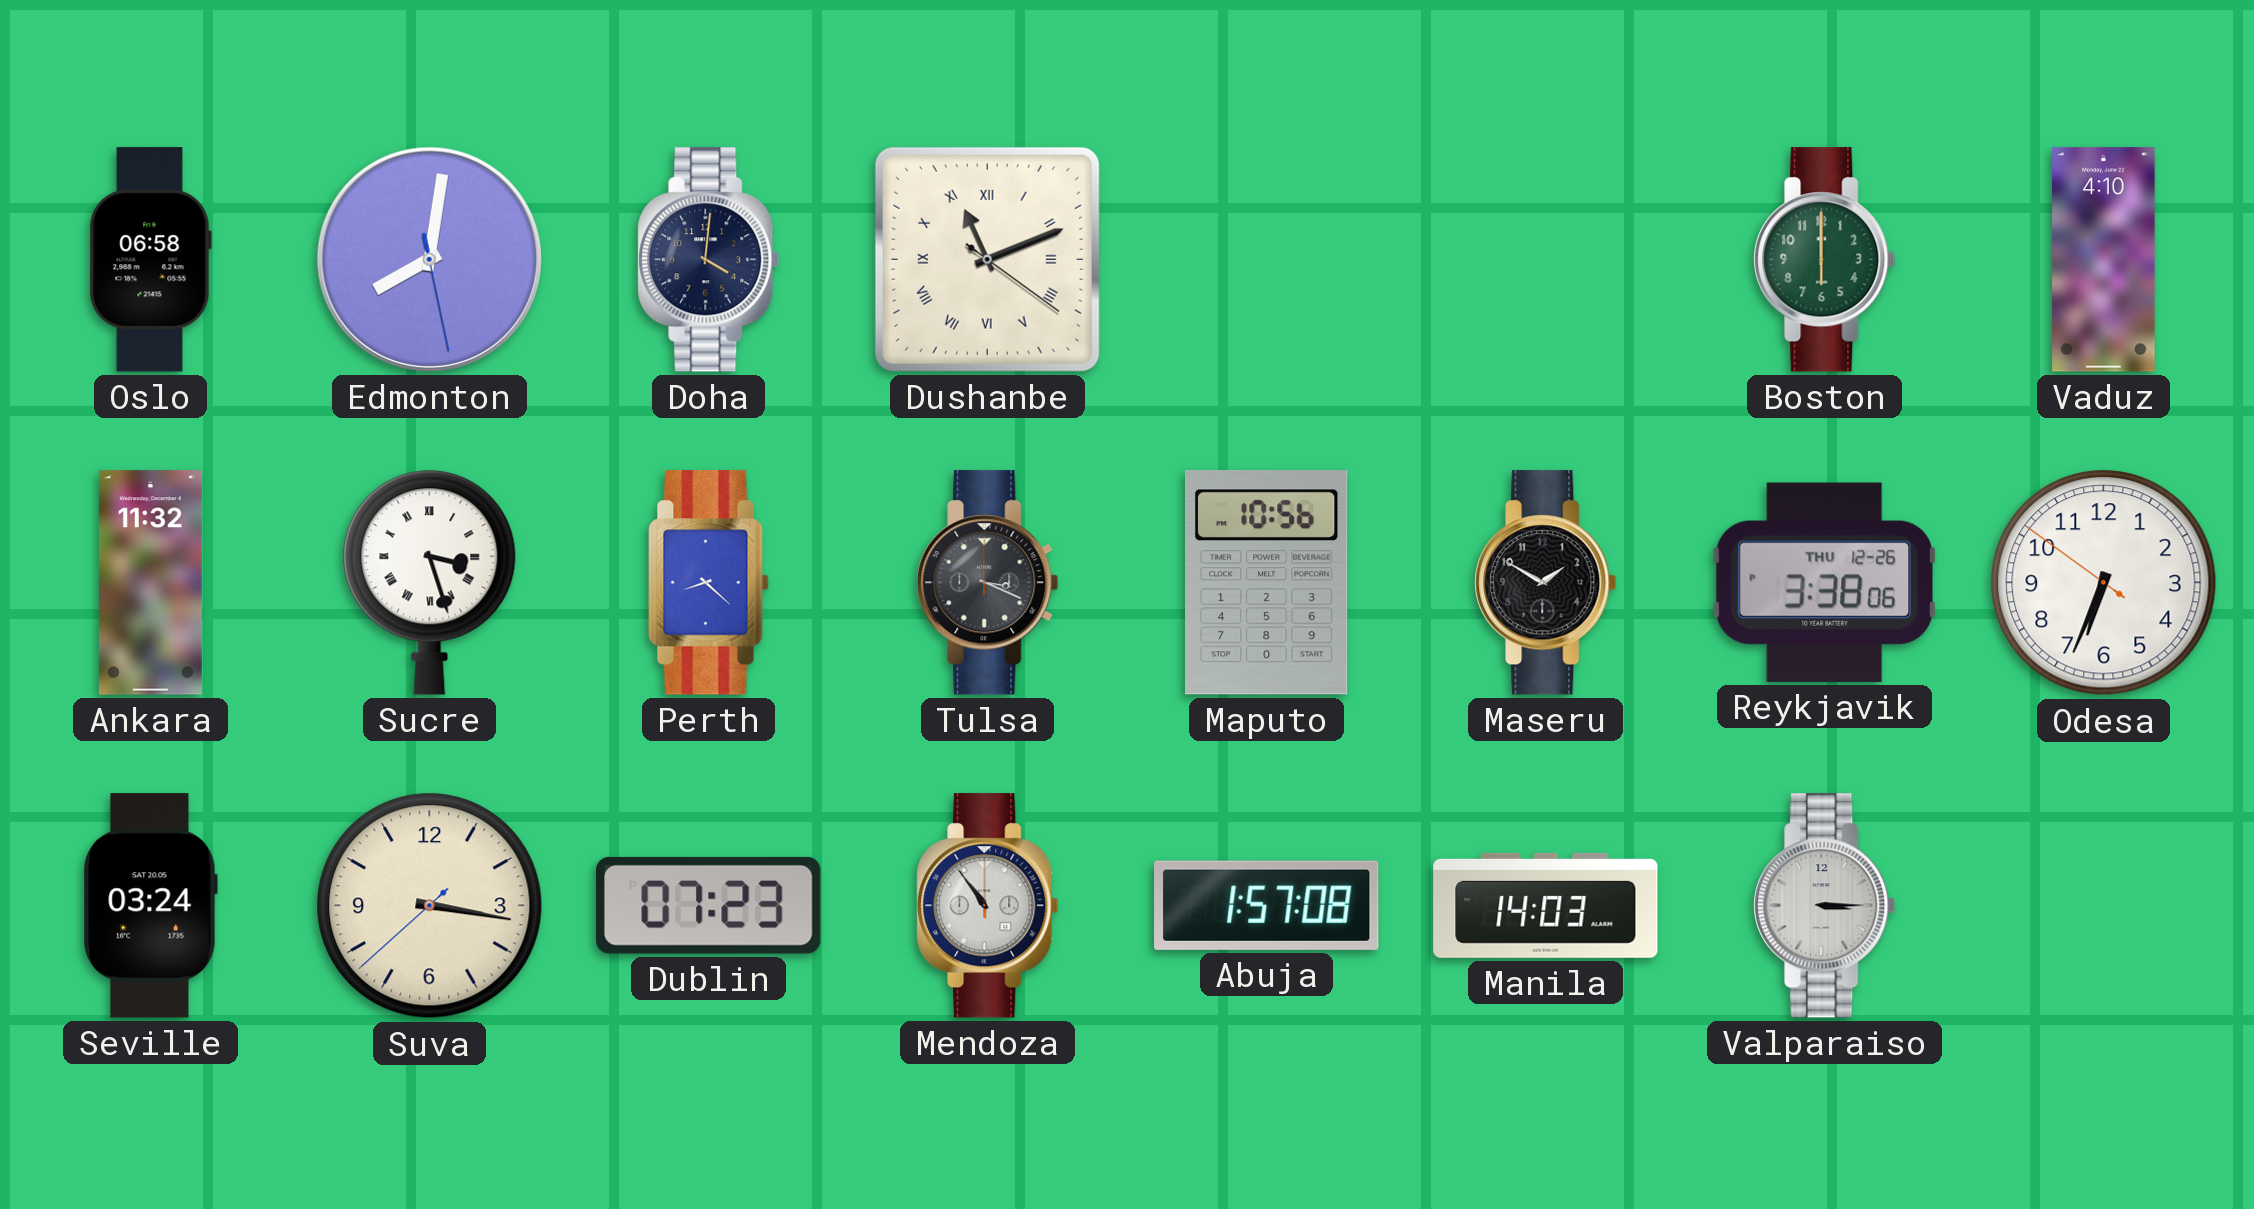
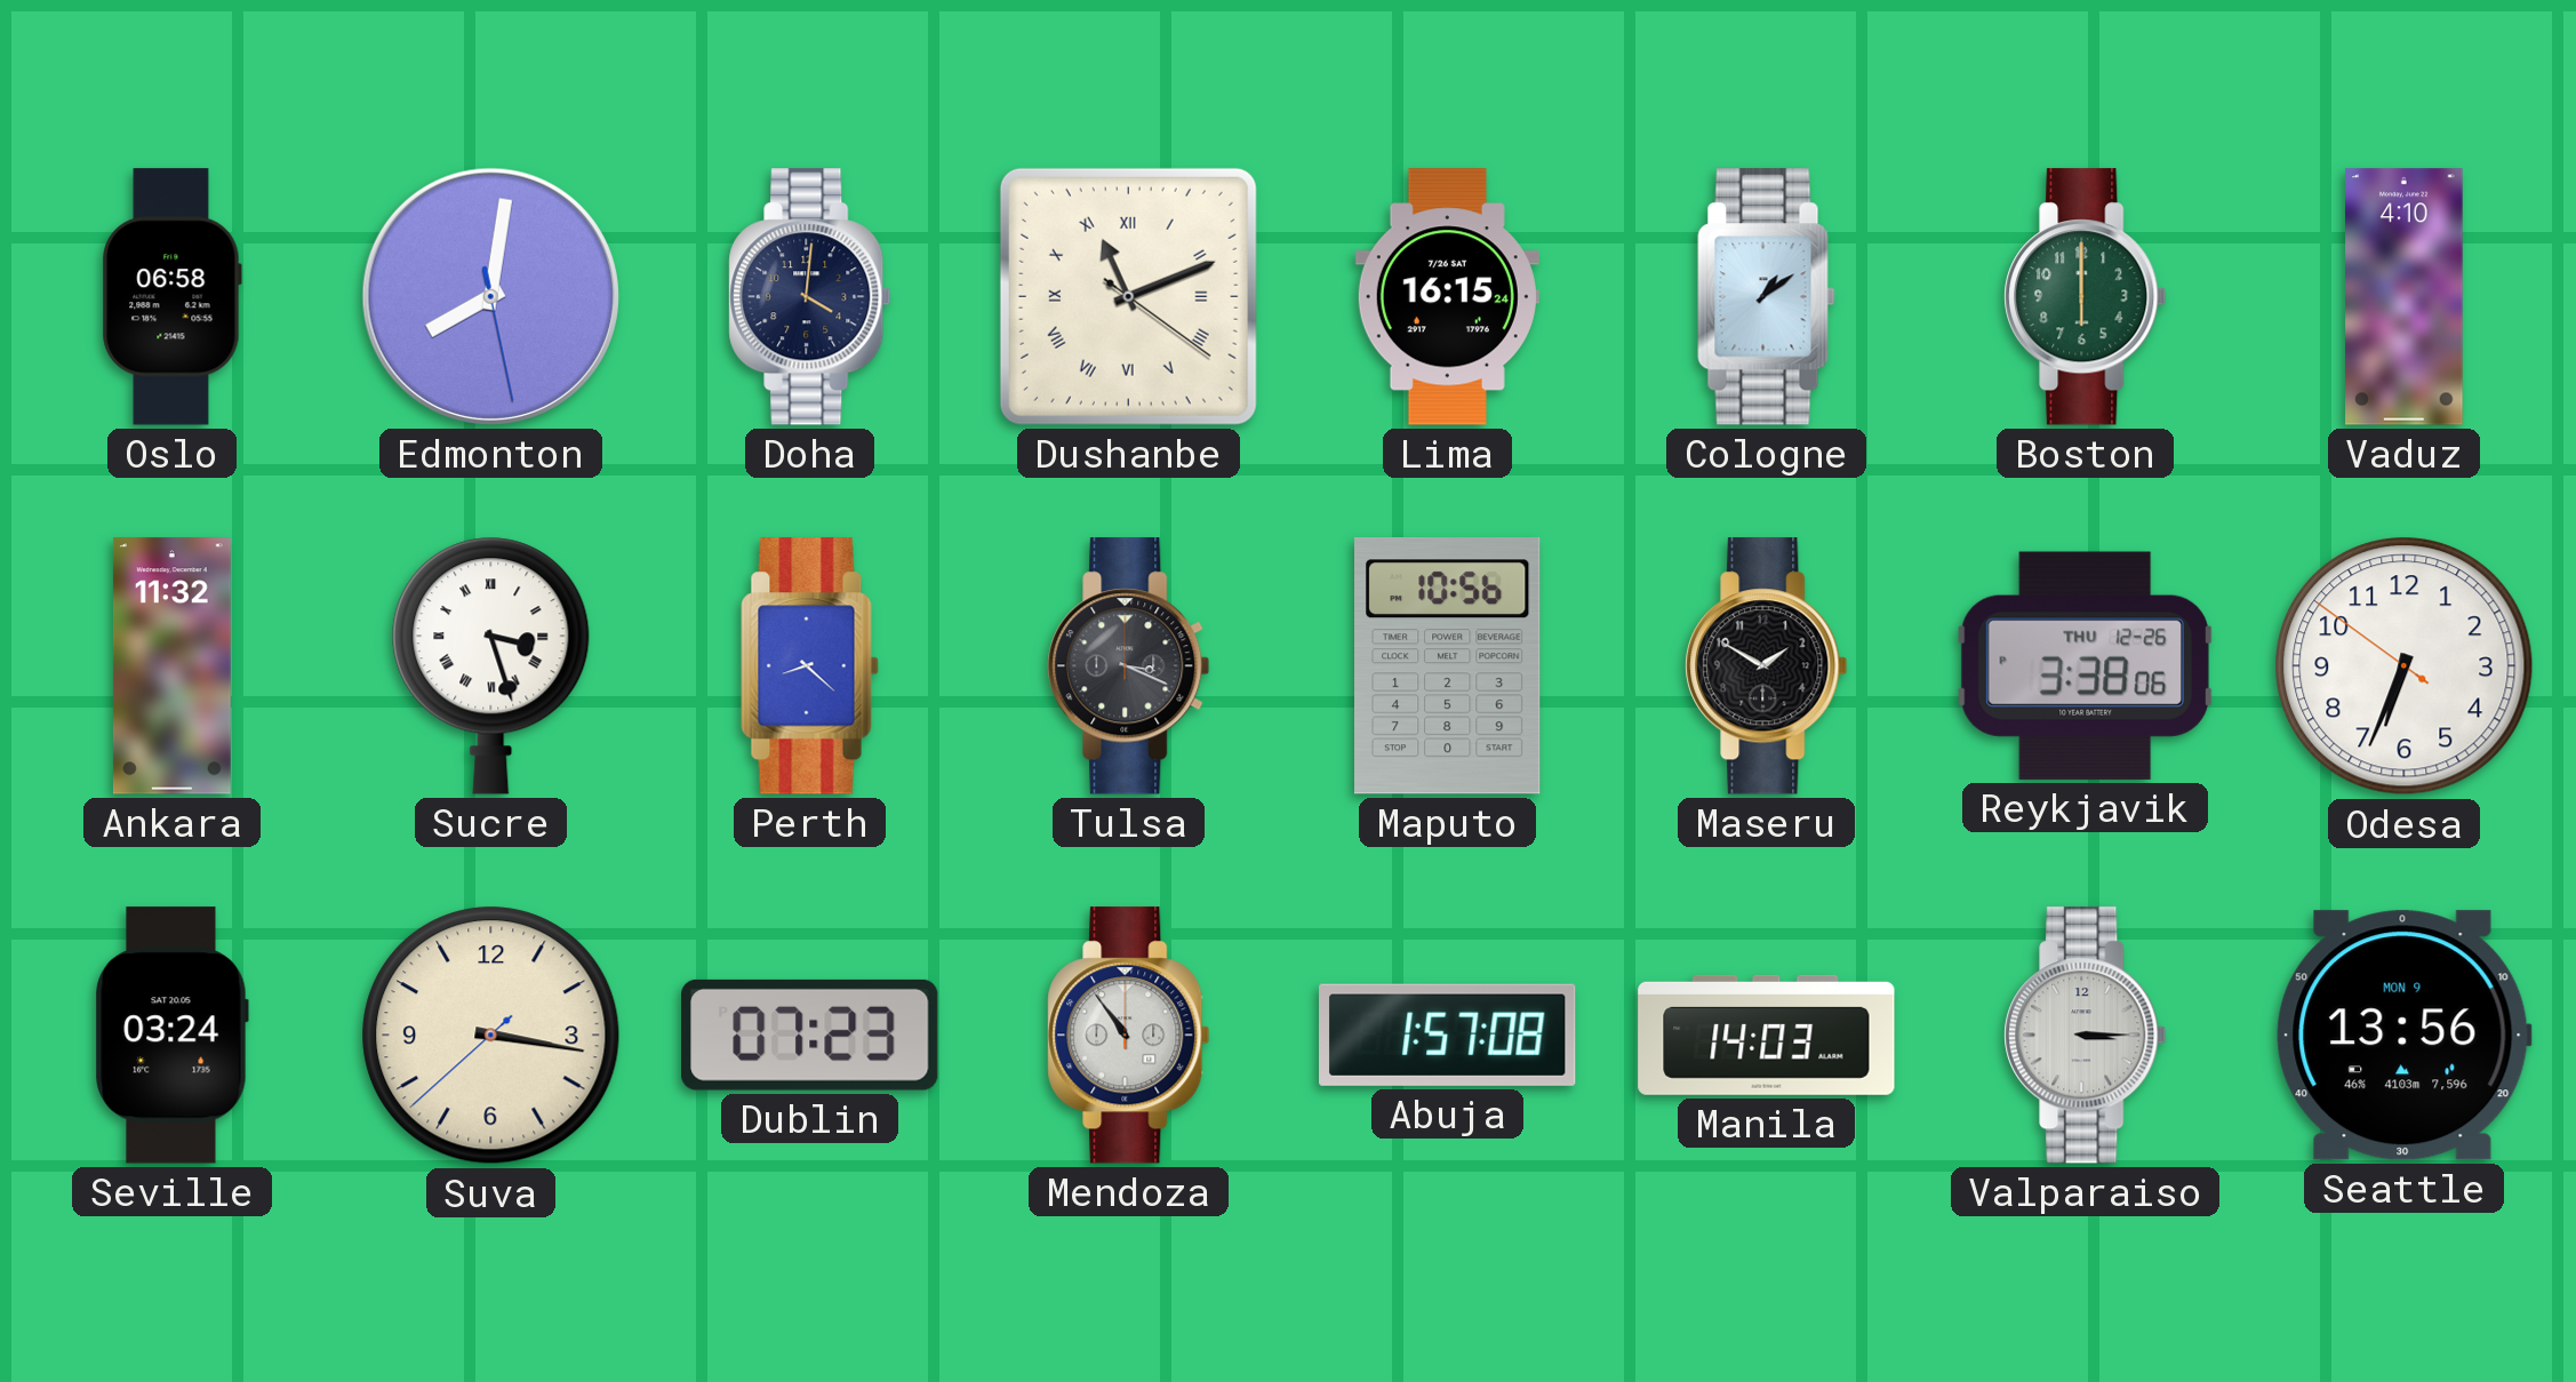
Lima: none -> 16:15
Cologne: none -> 1:09
Seattle: none -> 13:56
